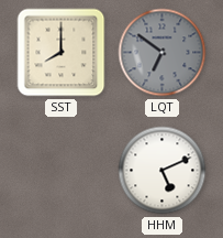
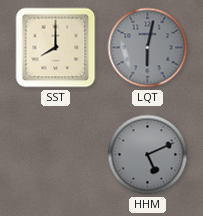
LQT: 6:51 -> 6:02
HHM dial: white -> grey
